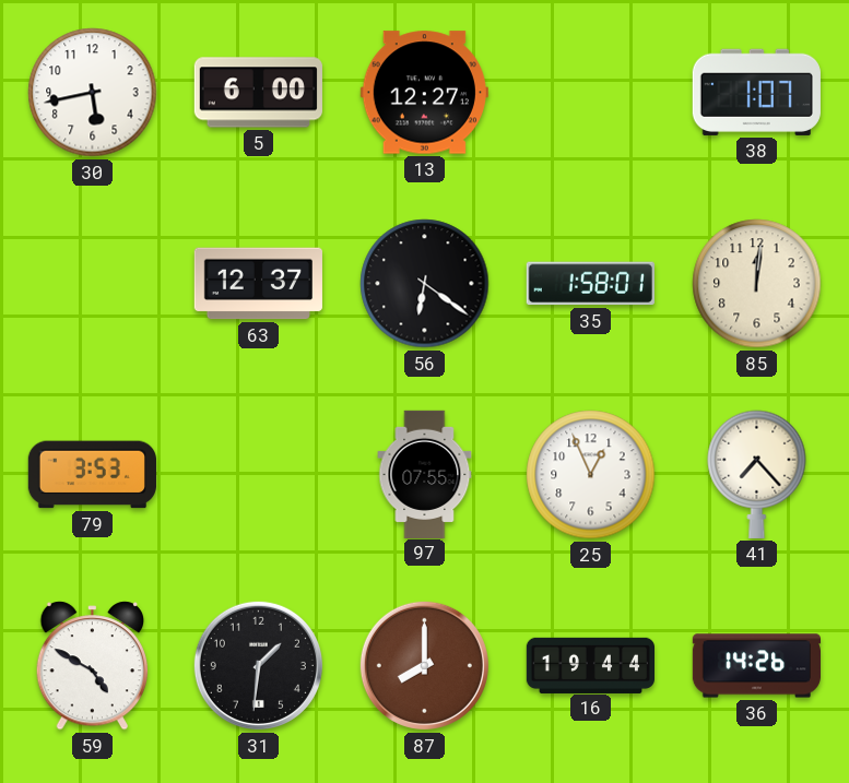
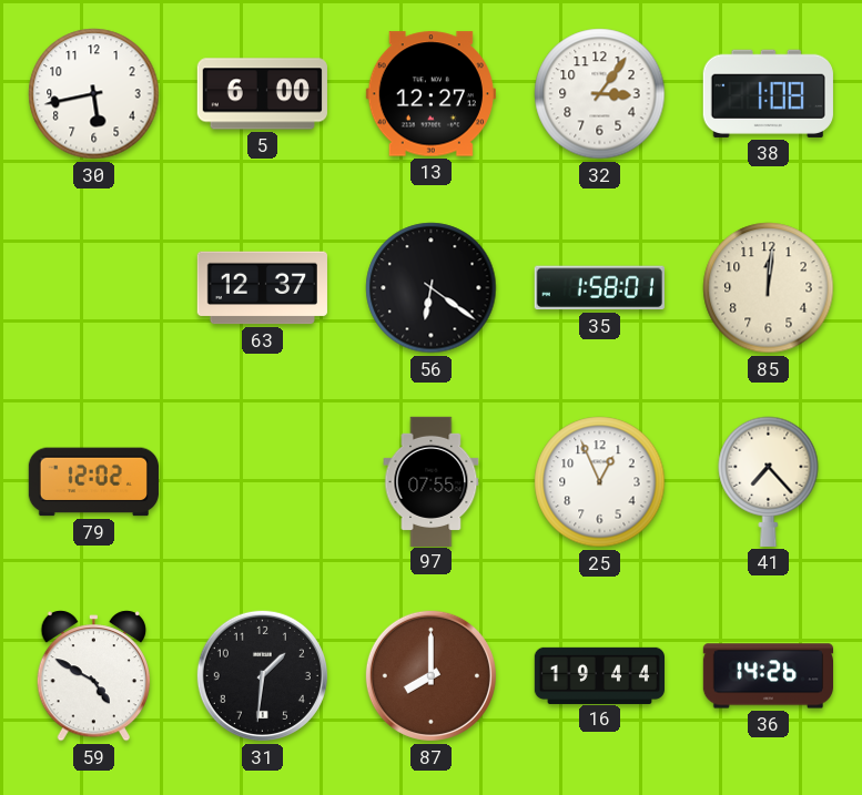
32: none -> 3:06
38: 1:07 -> 1:08
79: 3:53 -> 12:02
